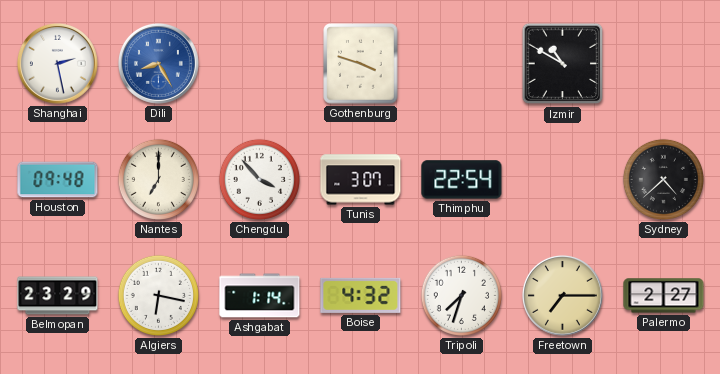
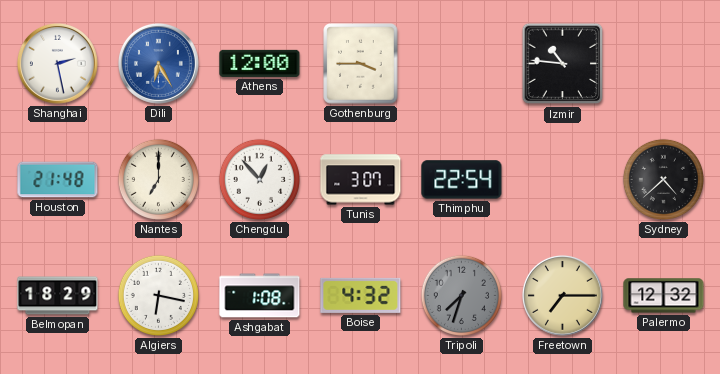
Dili: 8:25 -> 6:25
Athens: none -> 12:00
Gothenburg: 3:48 -> 3:45
Izmir: 10:50 -> 10:46
Houston: 09:48 -> 21:48
Chengdu: 3:53 -> 12:53
Belmopan: 23:29 -> 18:29
Ashgabat: 1:14 -> 1:08
Tripoli dial: white -> grey
Palermo: 2:27 -> 12:32
